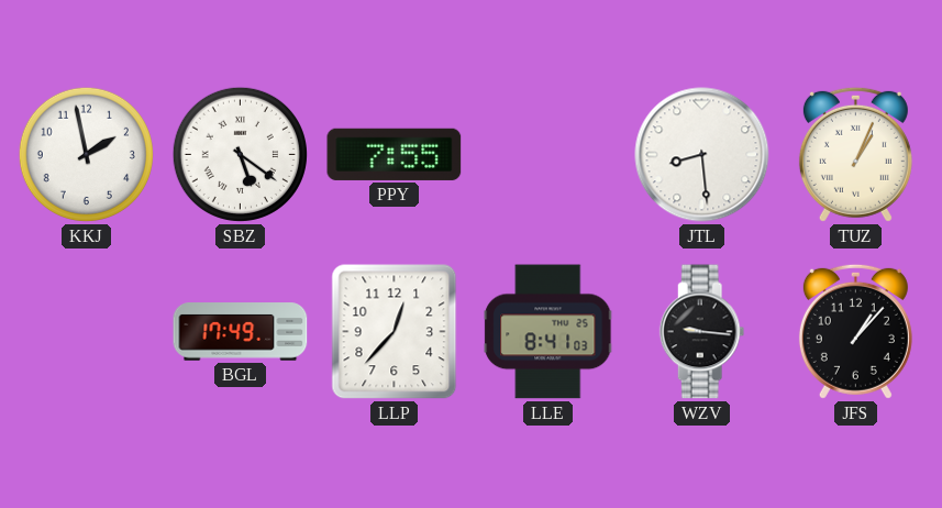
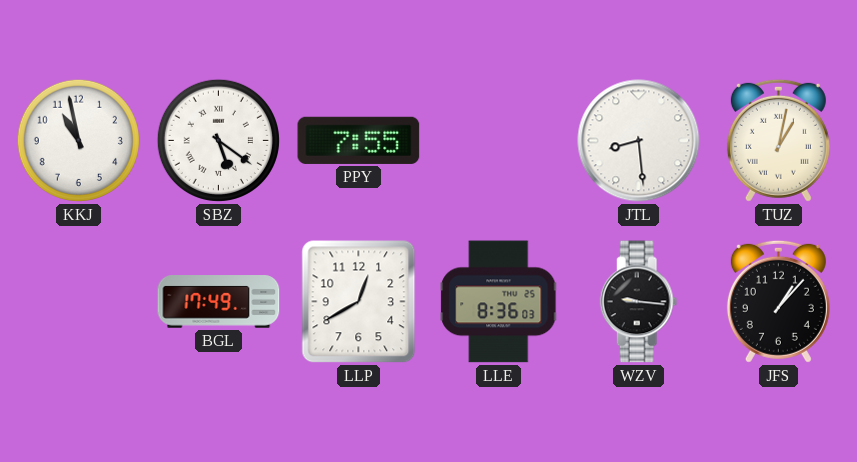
KKJ: 1:58 -> 10:58
TUZ: 1:04 -> 1:02
LLP: 12:37 -> 12:40
LLE: 8:41 -> 8:36
